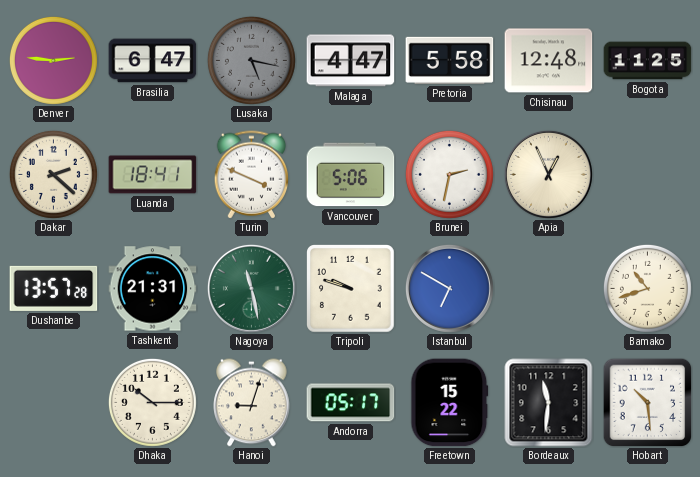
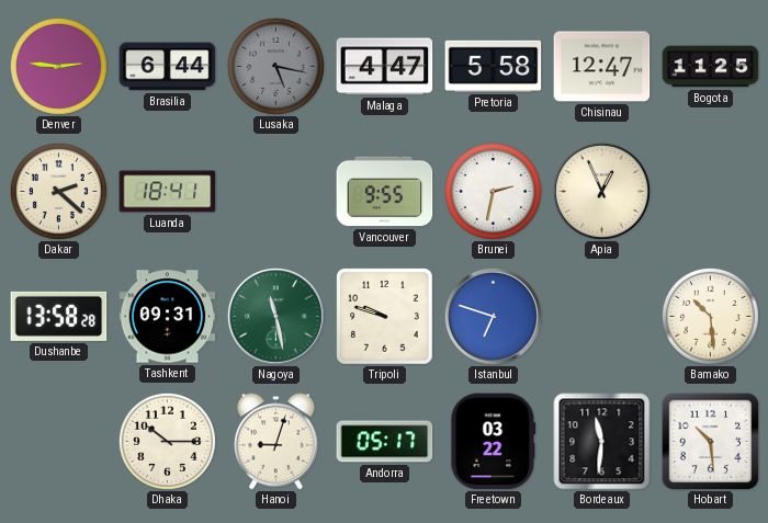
Brasilia: 6:47 -> 6:44
Chisinau: 12:48 -> 12:47
Turin: 3:49 -> none
Vancouver: 5:06 -> 9:55
Dushanbe: 13:57 -> 13:58
Tashkent: 21:31 -> 09:31
Istanbul: 6:50 -> 6:48
Bamako: 10:42 -> 10:29
Freetown: 15:22 -> 03:22
